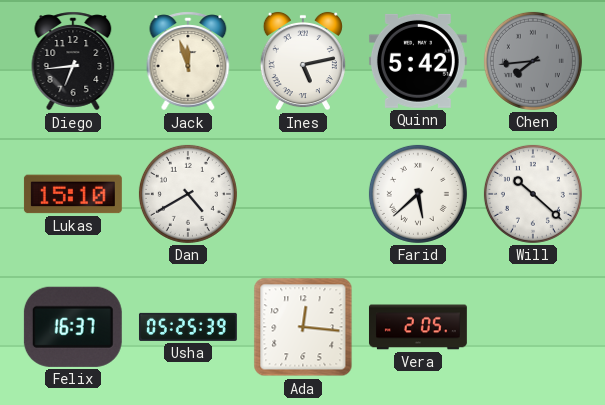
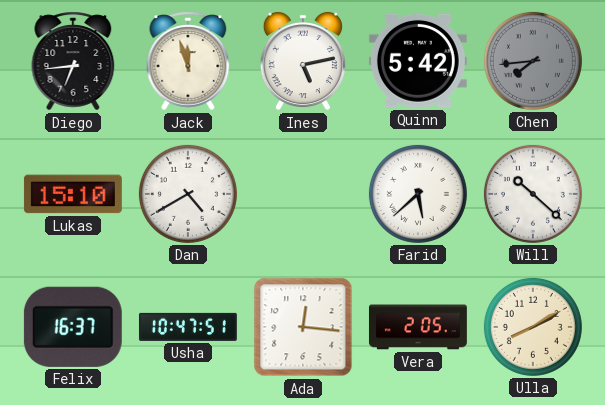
Usha: 05:25 -> 10:47
Ulla: none -> 8:10
